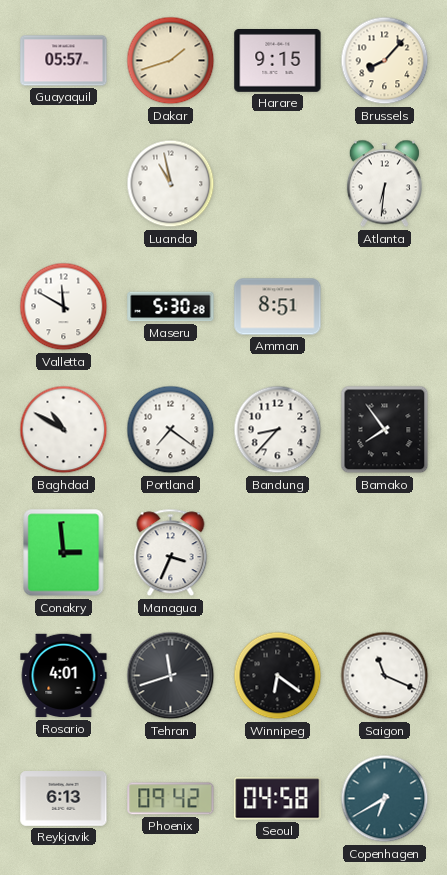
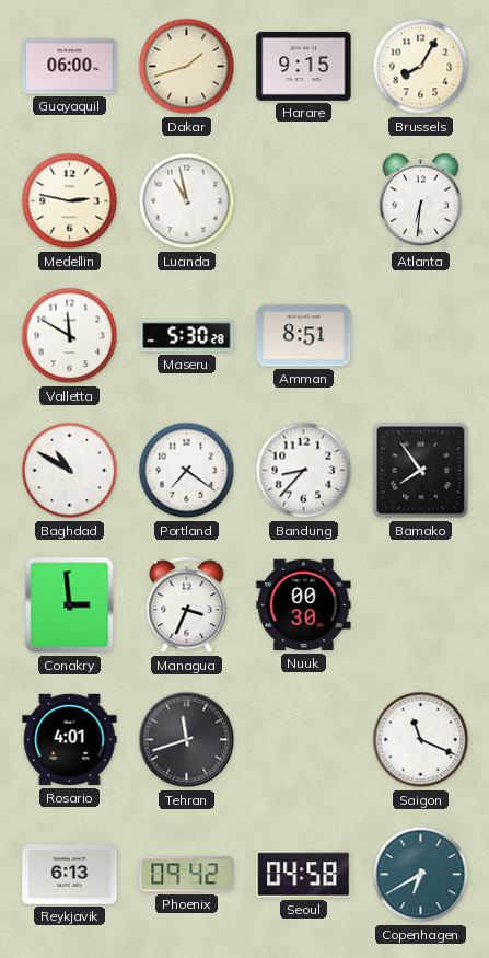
Guayaquil: 05:57 -> 06:00
Brussels: 8:07 -> 8:05
Medellin: none -> 2:47
Nuuk: none -> 00:30
Winnipeg: 6:21 -> none
